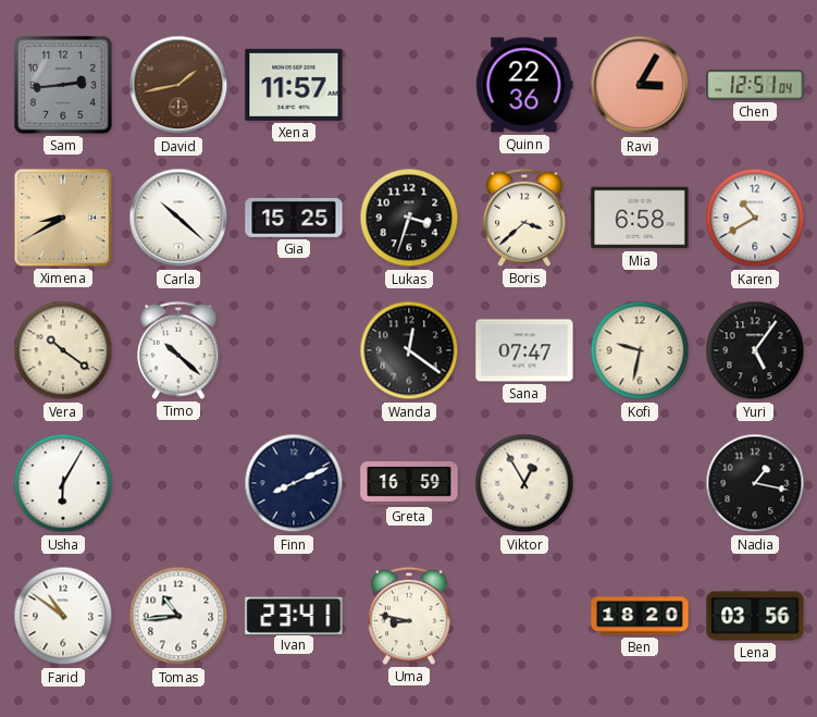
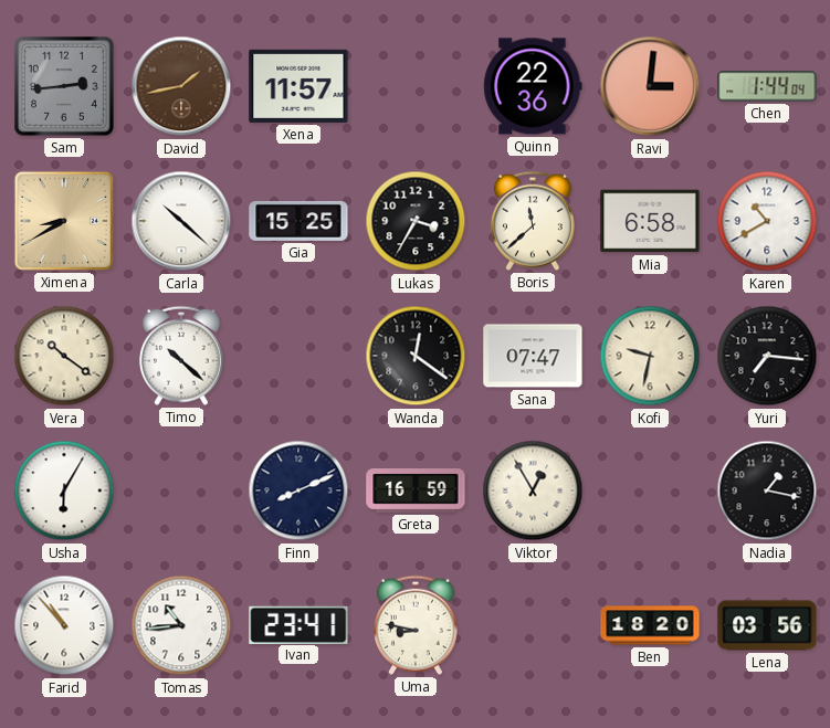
Ravi: 3:05 -> 3:01
Chen: 12:51 -> 1:44
Lukas: 3:33 -> 3:35
Boris: 3:38 -> 11:38
Yuri: 5:06 -> 7:16
Farid: 10:51 -> 10:53
